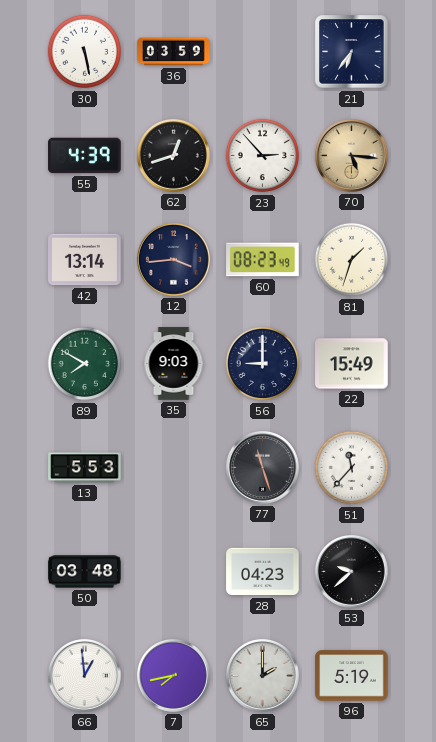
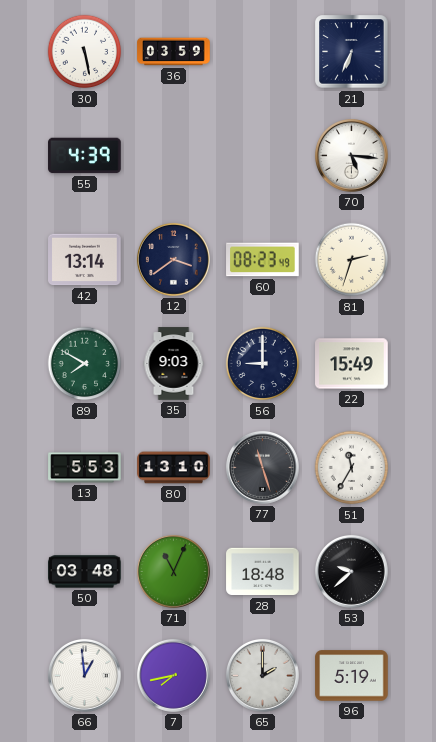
21: 6:36 -> 6:34
62: 12:42 -> none
23: 2:53 -> none
70 dial: champagne -> white
12: 3:44 -> 3:39
81: 1:33 -> 2:33
80: none -> 13:10
51: 11:37 -> 11:35
71: none -> 11:04
28: 04:23 -> 18:48
